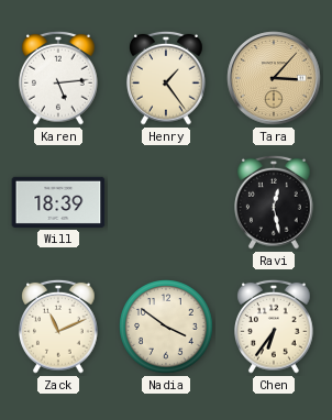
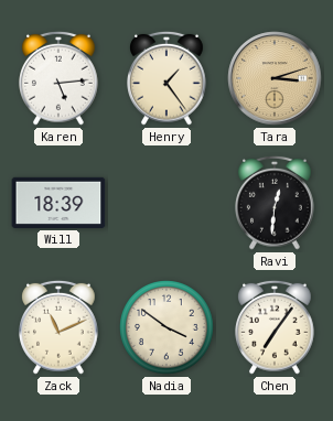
Tara: 3:07 -> 3:12
Ravi: 12:28 -> 12:31
Chen: 6:36 -> 7:06
